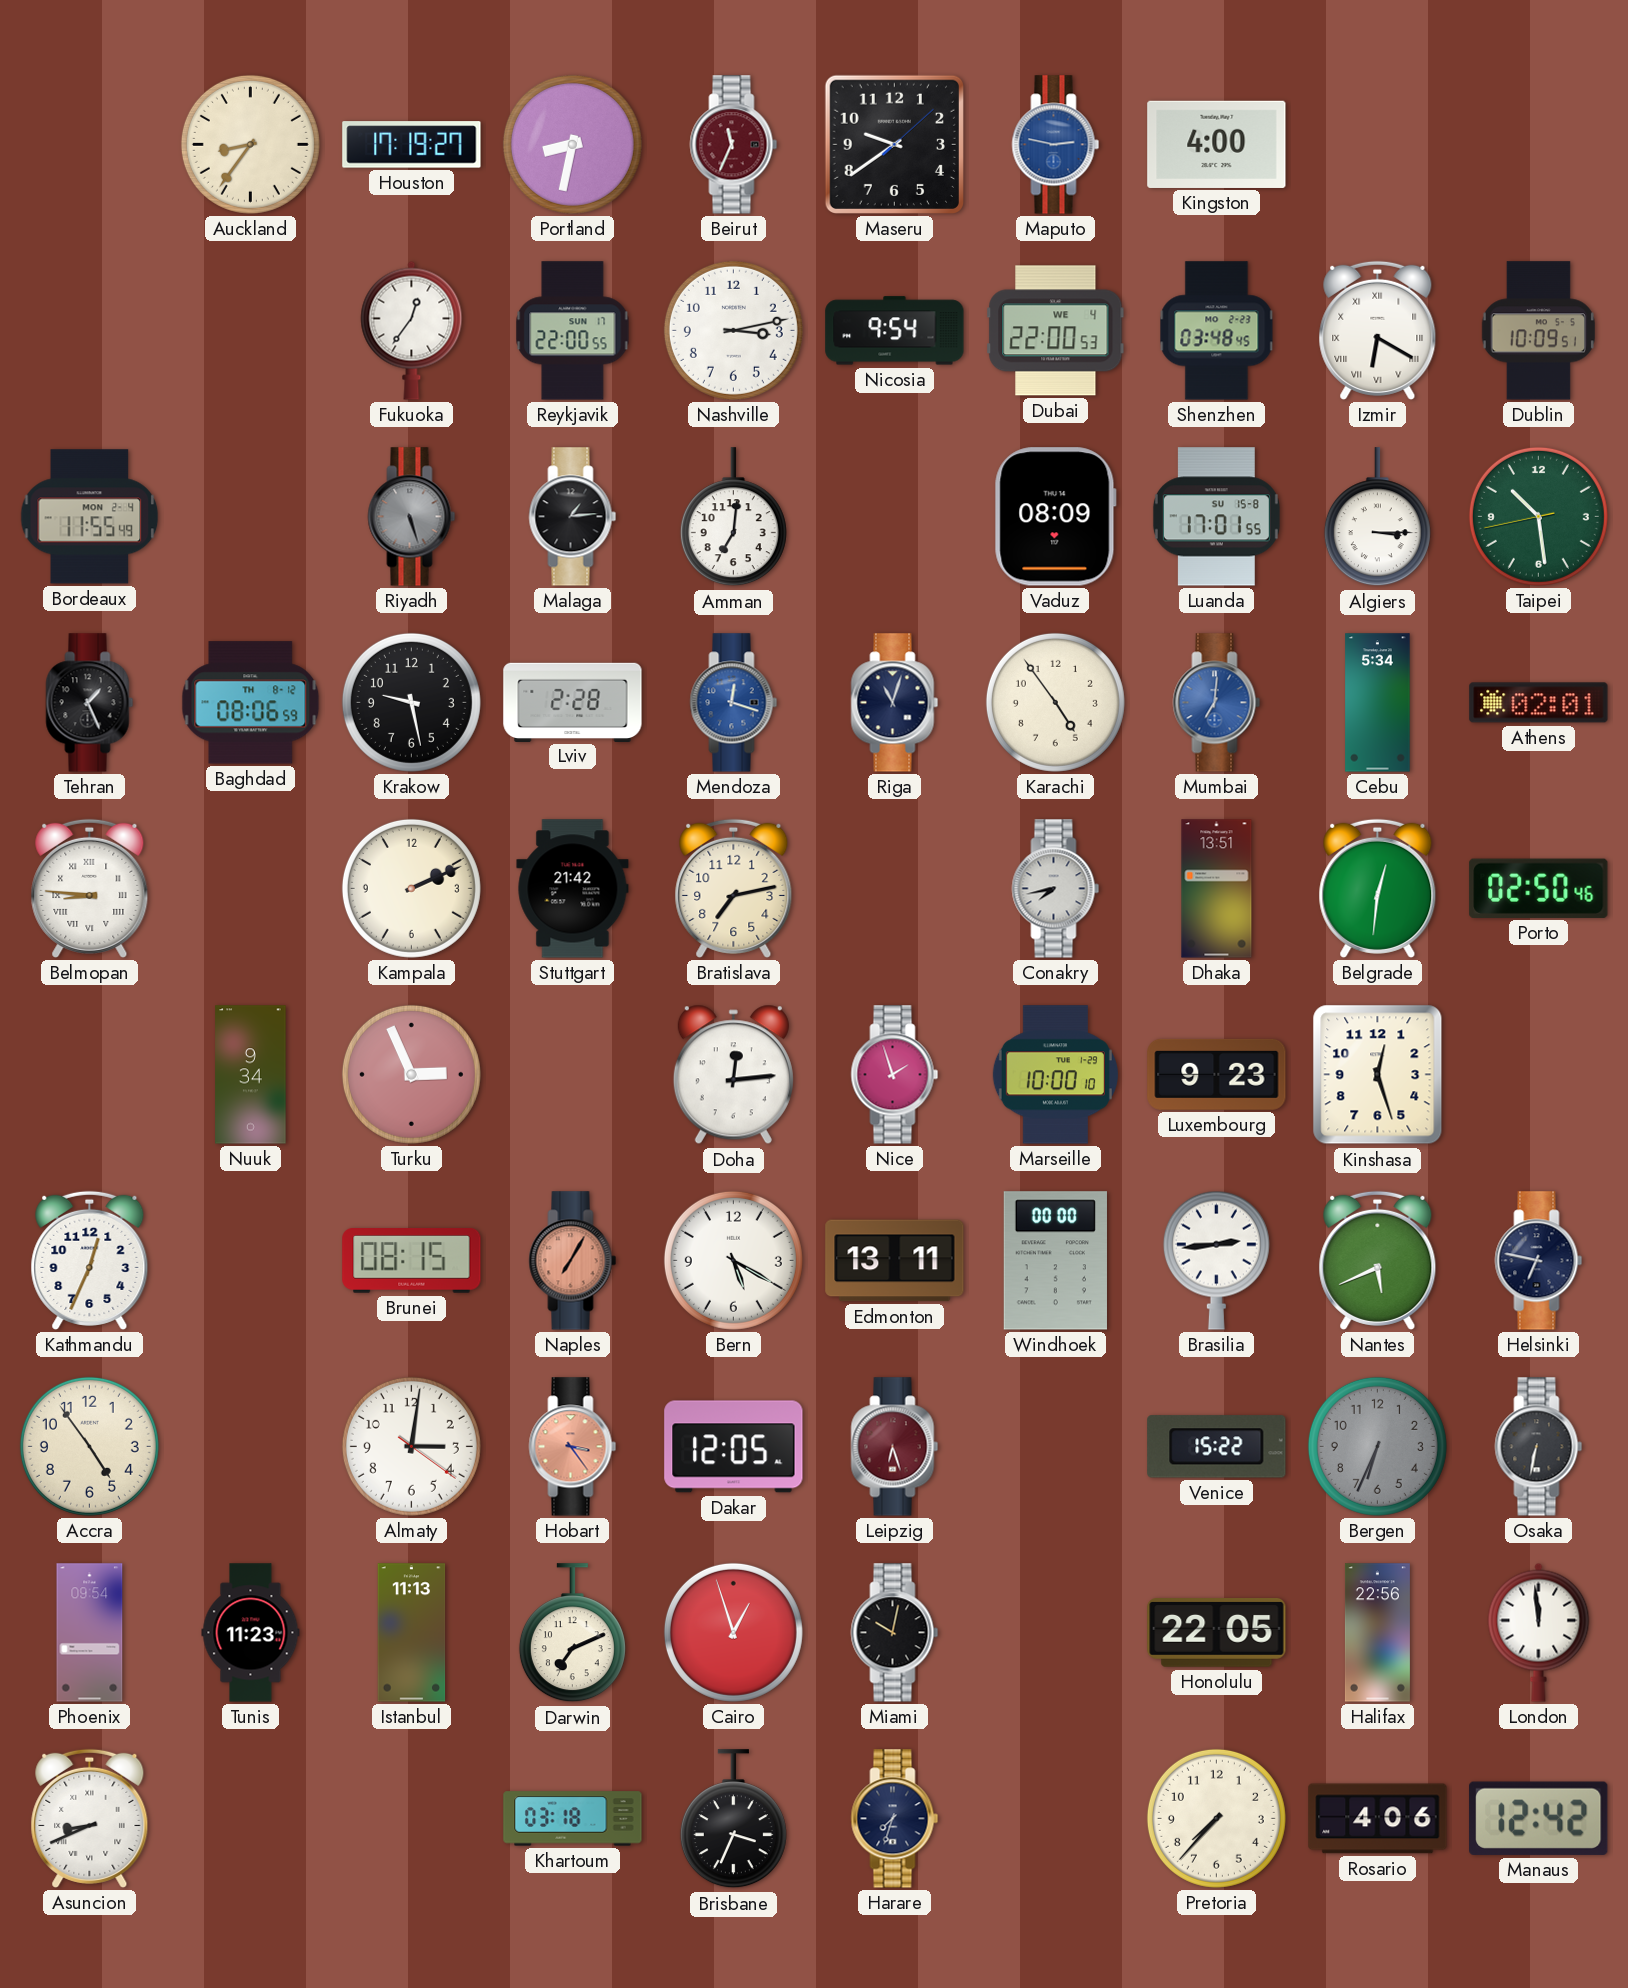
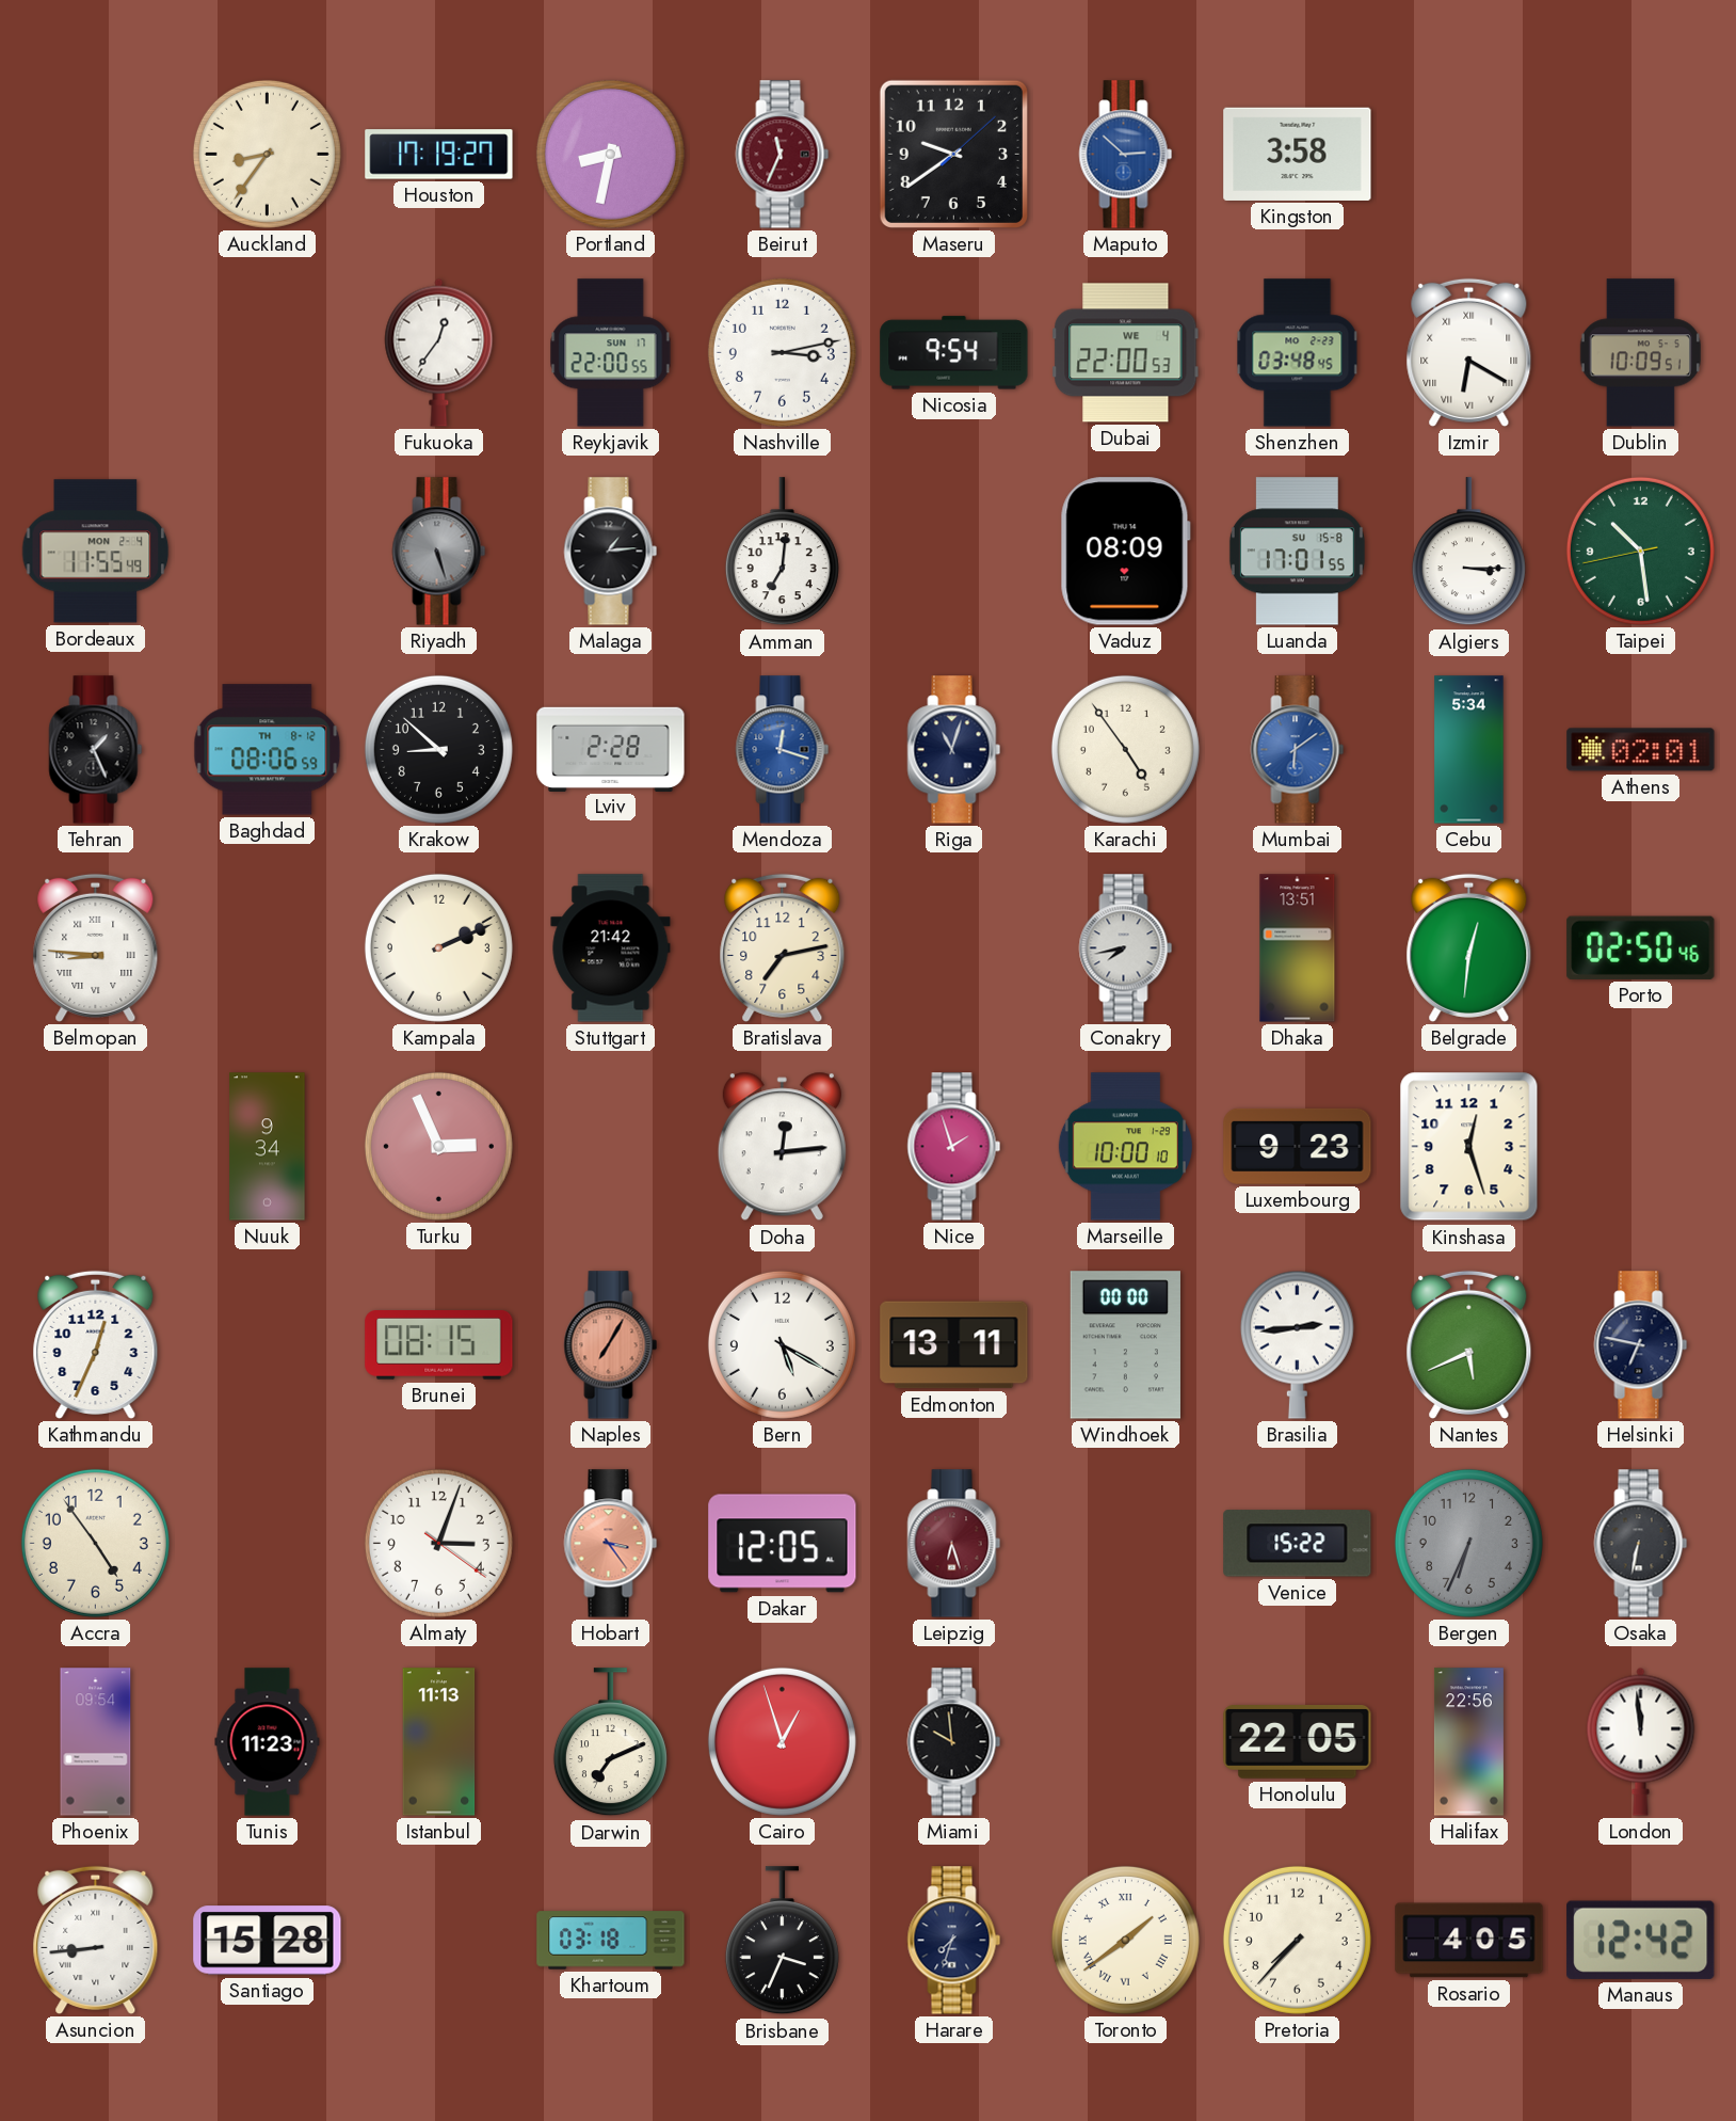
Maputo: 2:47 -> 2:52
Kingston: 4:00 -> 3:58
Krakow: 9:28 -> 8:52
Mumbai: 7:01 -> 6:09
Almaty: 3:01 -> 3:03
Miami: 10:02 -> 9:59
Asuncion: 8:41 -> 8:44
Santiago: none -> 15:28
Toronto: none -> 1:39
Rosario: 4:06 -> 4:05
